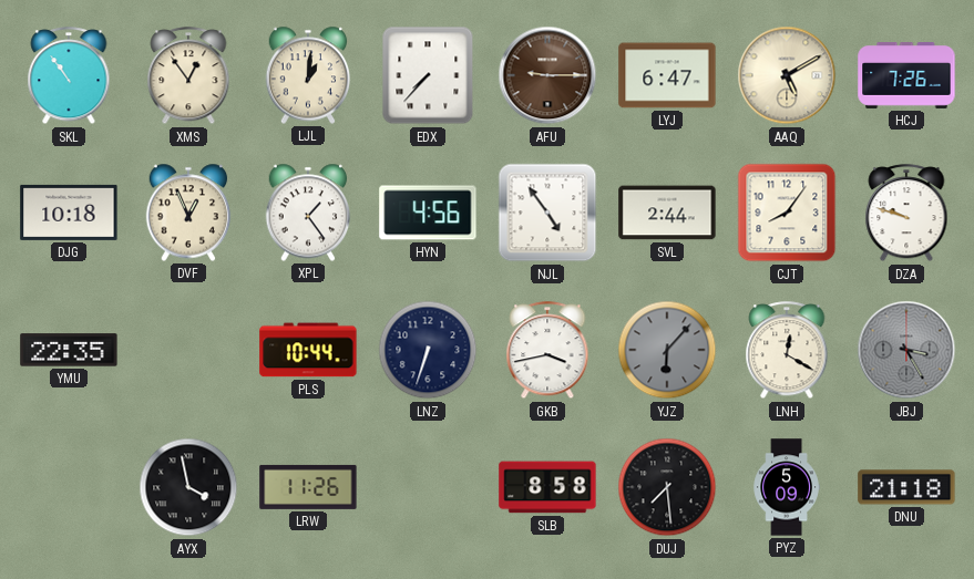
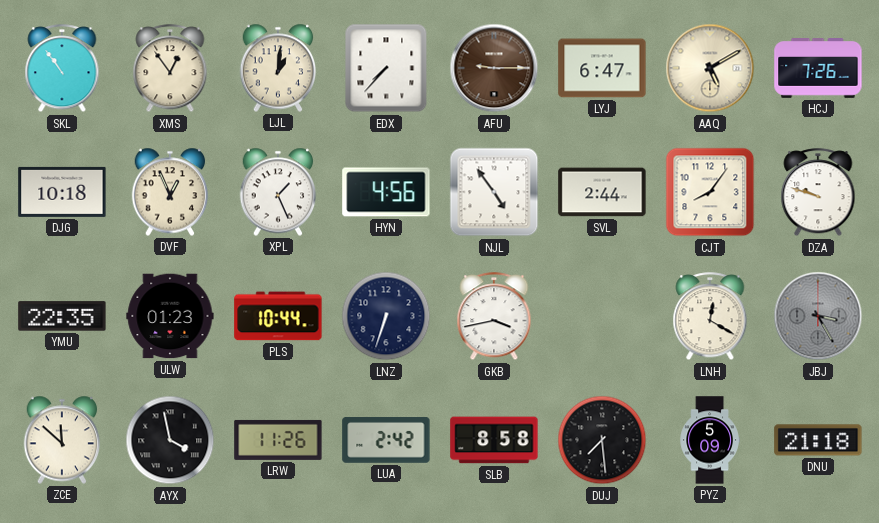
XPL: 1:24 -> 1:26
ULW: none -> 01:23
YJZ: 6:07 -> none
ZCE: none -> 11:52
LUA: none -> 2:42
